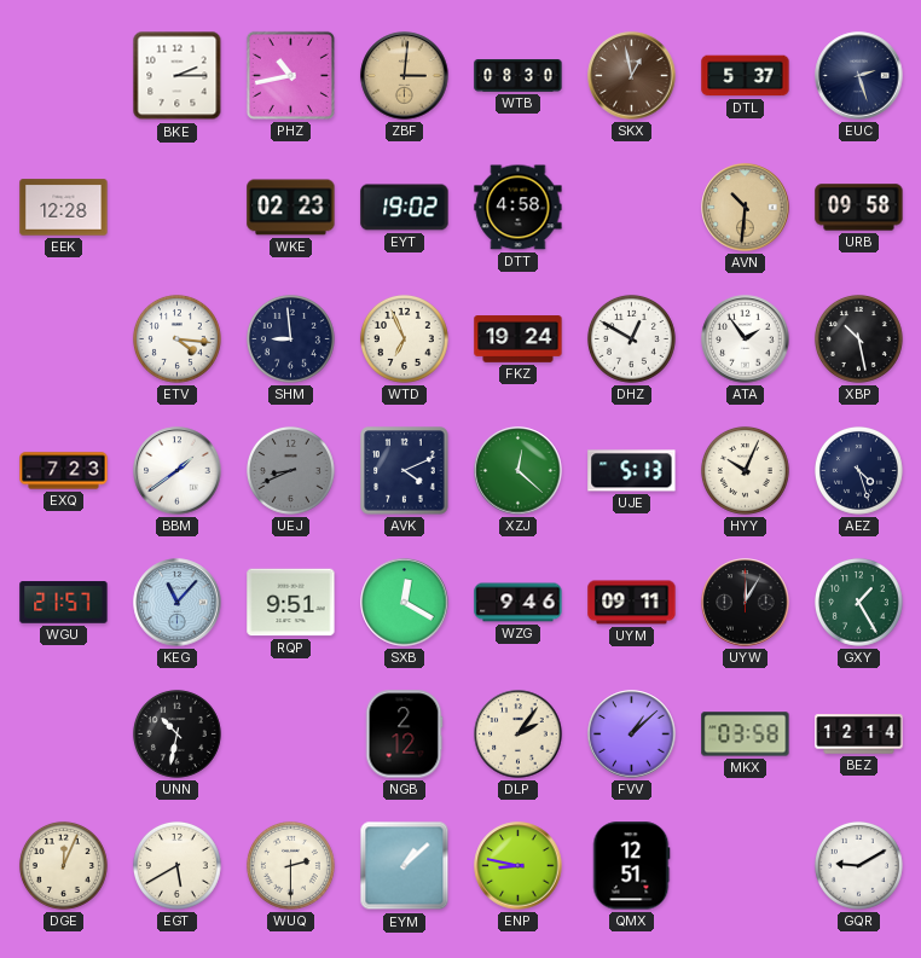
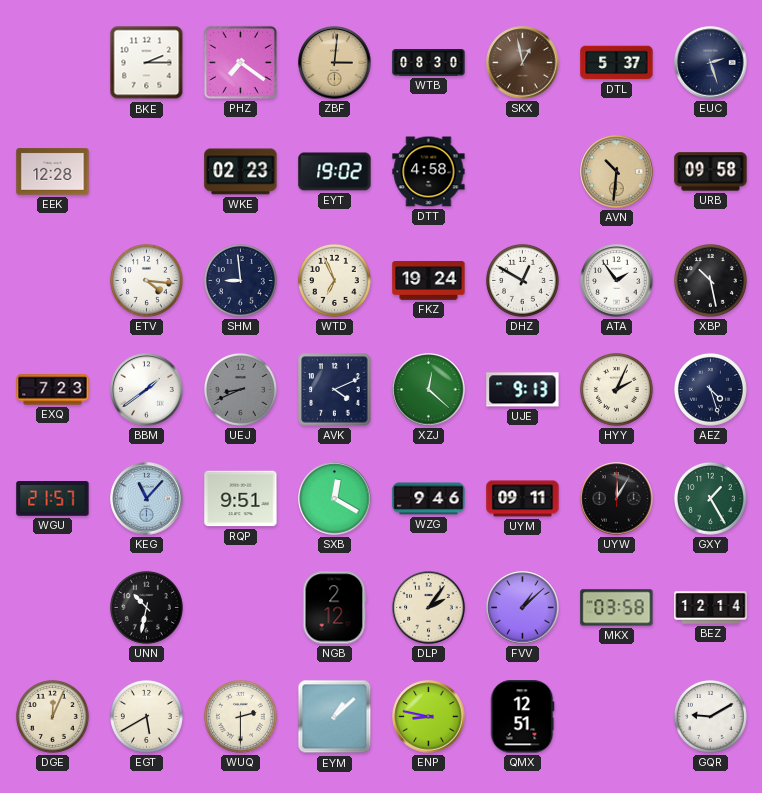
PHZ: 10:43 -> 7:21
UJE: 5:13 -> 9:13
HYY: 10:04 -> 2:04
